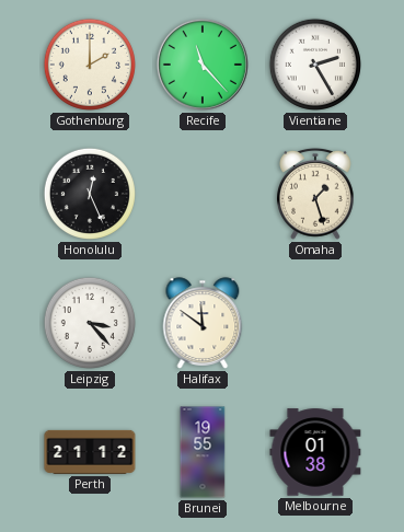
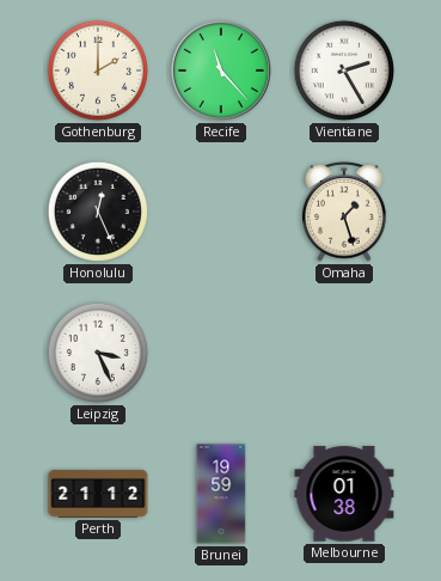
Leipzig: 3:23 -> 3:26
Halifax: 11:51 -> none
Brunei: 19:55 -> 19:59
